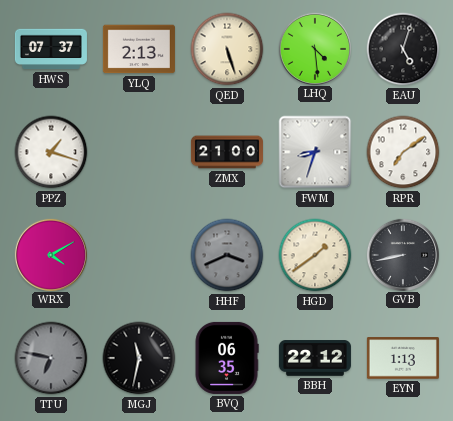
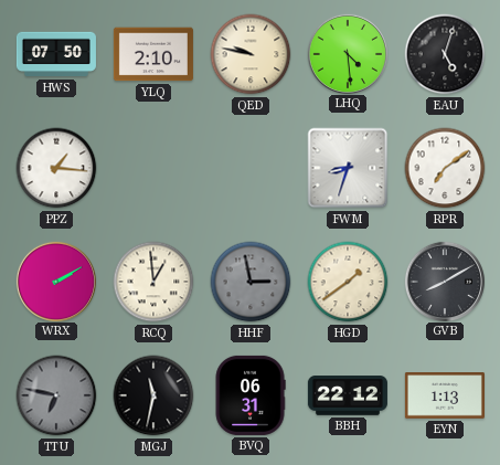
HWS: 07:37 -> 07:50
YLQ: 2:13 -> 2:10
QED: 5:27 -> 9:47
PPZ: 1:18 -> 1:16
ZMX: 21:00 -> none
WRX: 4:10 -> 2:10
RCQ: none -> 12:59
HHF: 3:41 -> 2:58
GVB: 8:43 -> 8:10
BVQ: 06:35 -> 06:31
